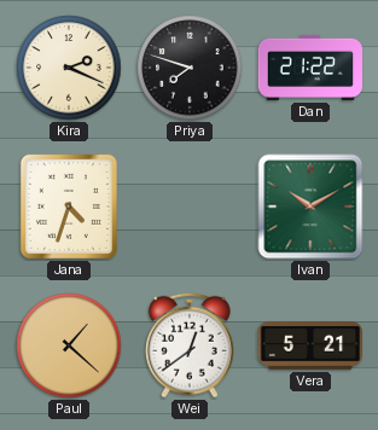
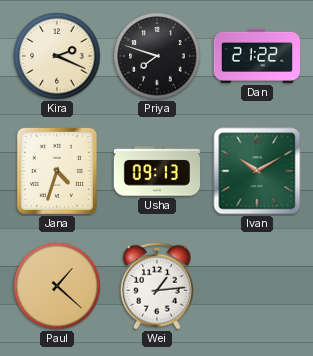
Usha: none -> 09:13
Wei: 12:39 -> 1:14
Vera: 5:21 -> none
